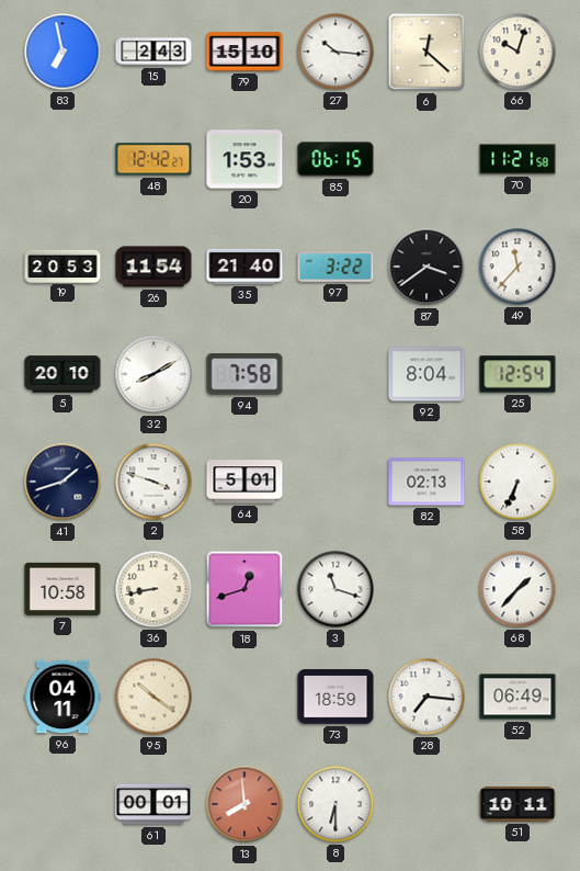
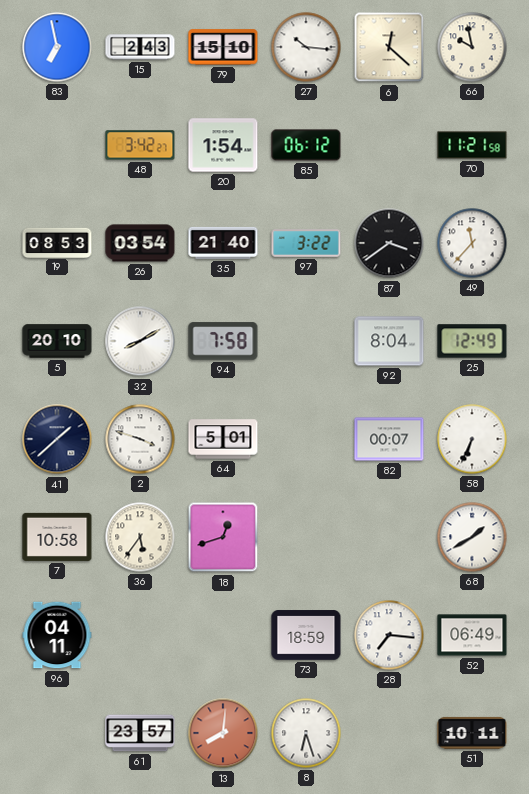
66: 10:03 -> 9:58
48: 12:42 -> 3:42
20: 1:53 -> 1:54
85: 06:15 -> 06:12
19: 20:53 -> 08:53
26: 11:54 -> 03:54
25: 12:54 -> 12:49
41: 1:42 -> 1:38
82: 02:13 -> 00:07
36: 8:43 -> 5:36
3: 11:18 -> none
68: 1:37 -> 1:40
95: 10:21 -> none
61: 00:01 -> 23:57
13: 7:59 -> 8:01
8: 6:30 -> 6:27
